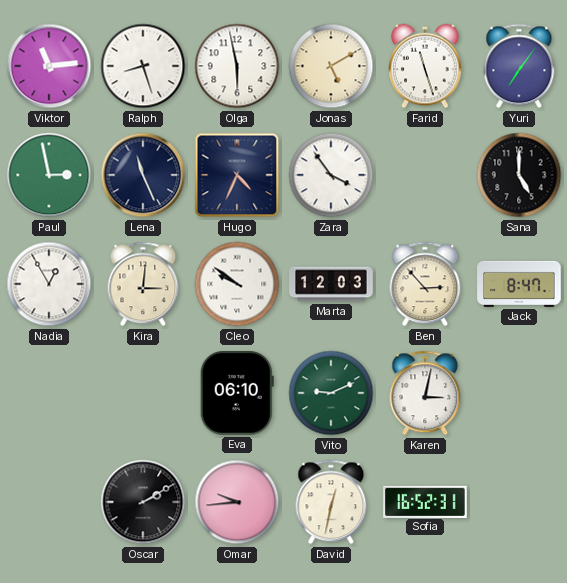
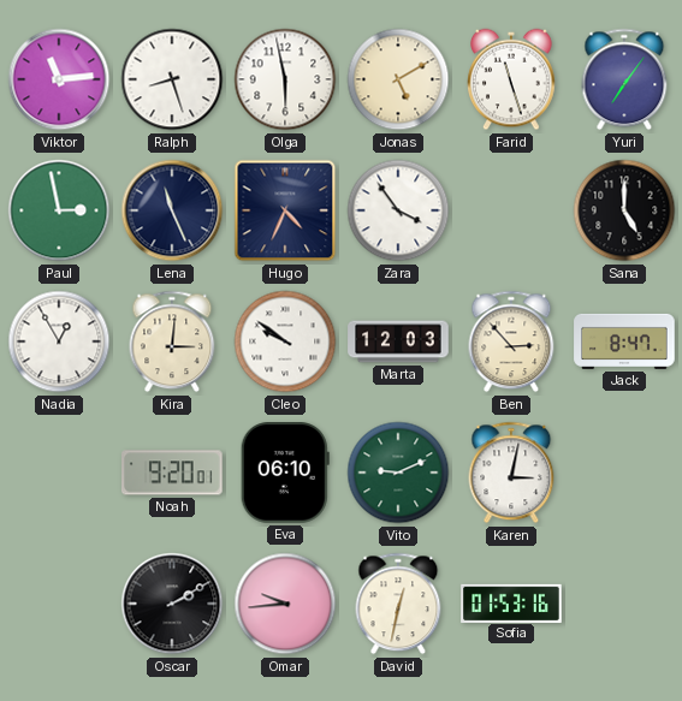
Noah: none -> 9:20
Sofia: 16:52 -> 01:53
